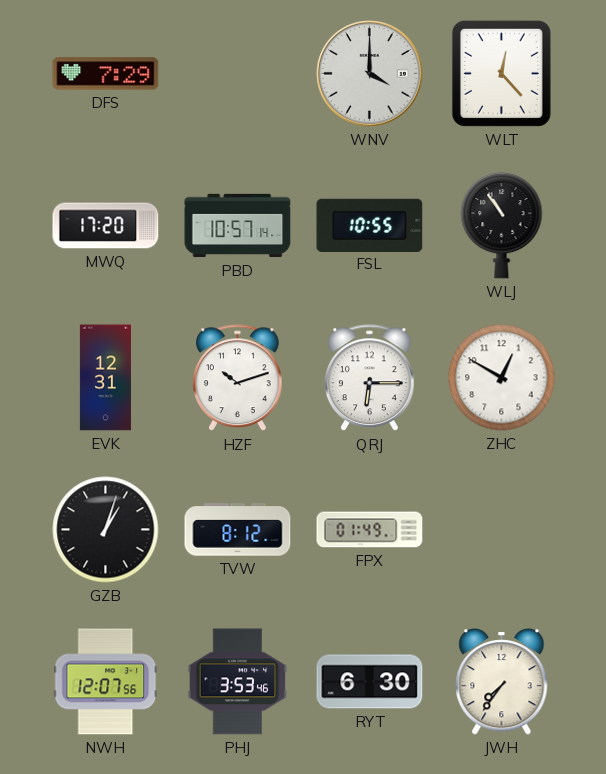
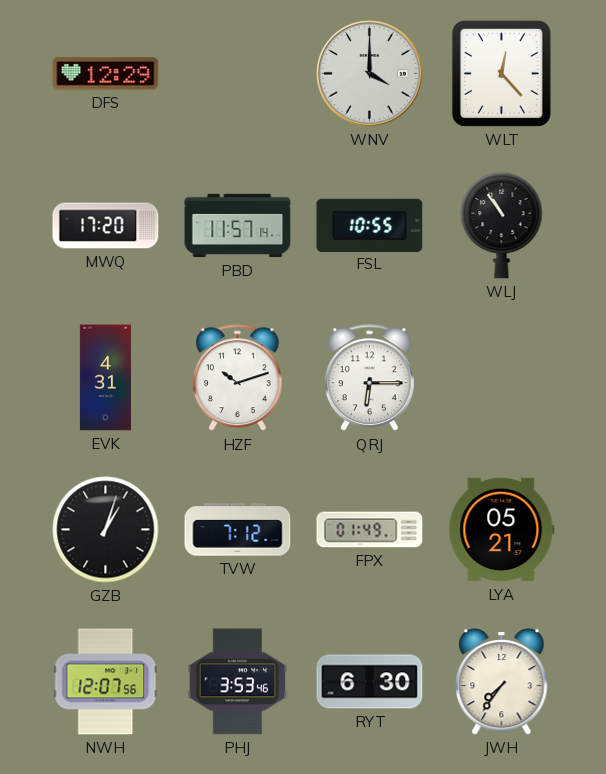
DFS: 7:29 -> 12:29
PBD: 10:57 -> 11:57
EVK: 12:31 -> 4:31
ZHC: 12:50 -> none
TVW: 8:12 -> 7:12
LYA: none -> 05:21
